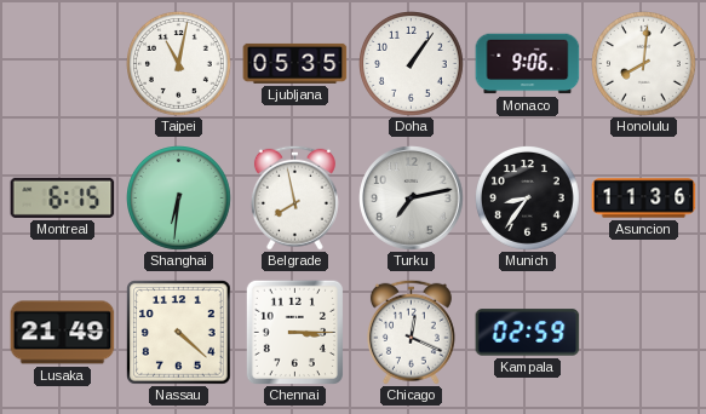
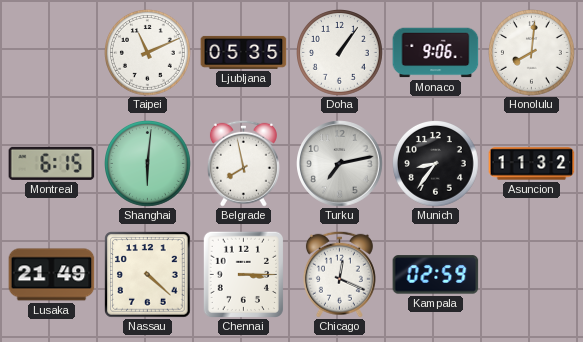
Taipei: 11:02 -> 11:11
Shanghai: 6:31 -> 6:01
Asuncion: 11:36 -> 11:32
